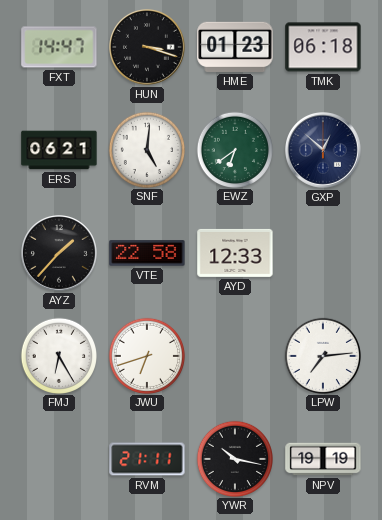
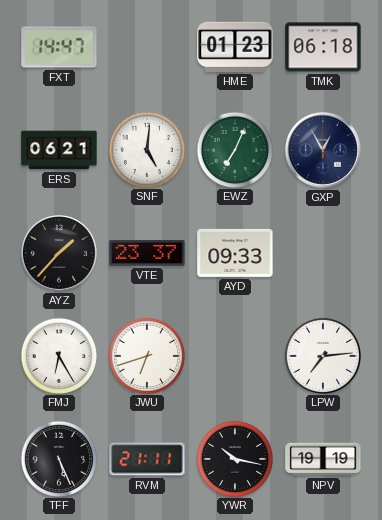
HUN: 3:18 -> none
EWZ: 6:39 -> 7:04
GXP: 12:52 -> 12:55
VTE: 22:58 -> 23:37
AYD: 12:33 -> 09:33
TFF: none -> 5:26
